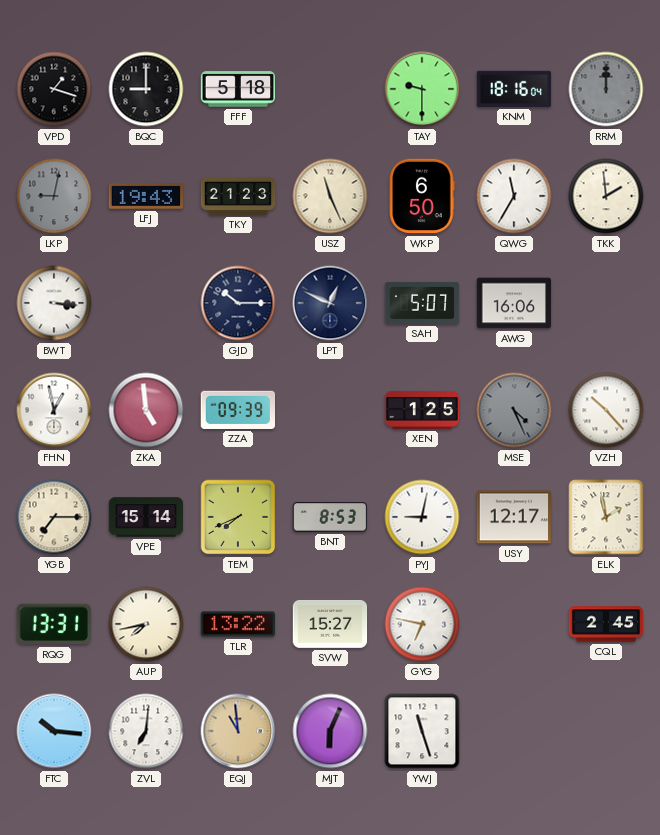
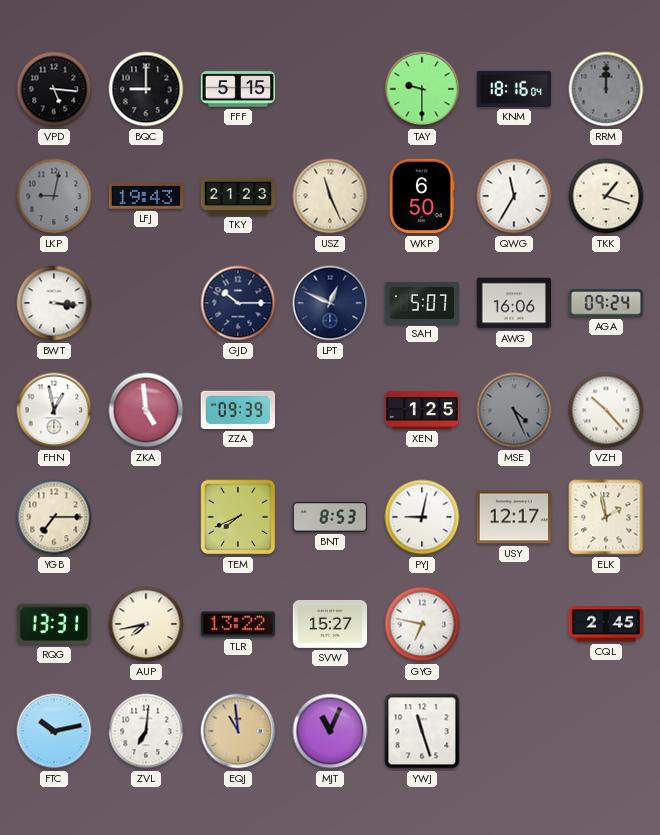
VPD: 1:18 -> 5:16
FFF: 5:18 -> 5:15
TKK: 1:59 -> 1:18
AGA: none -> 09:24
VPE: 15:14 -> none
FTC: 10:16 -> 10:13
MJT: 6:04 -> 11:04
